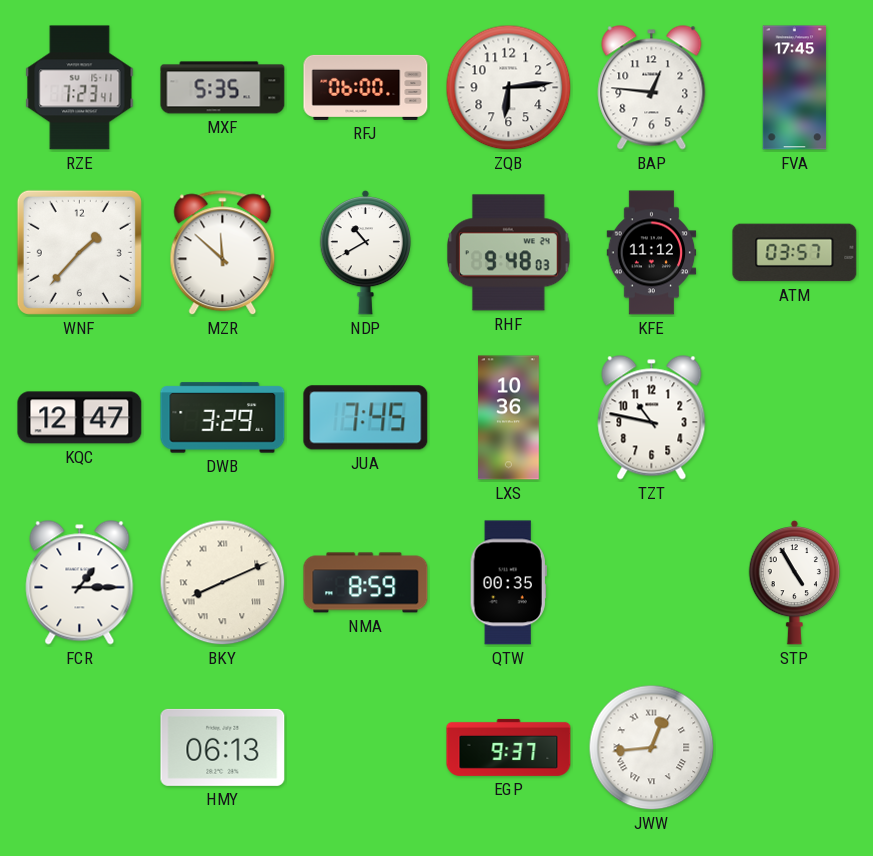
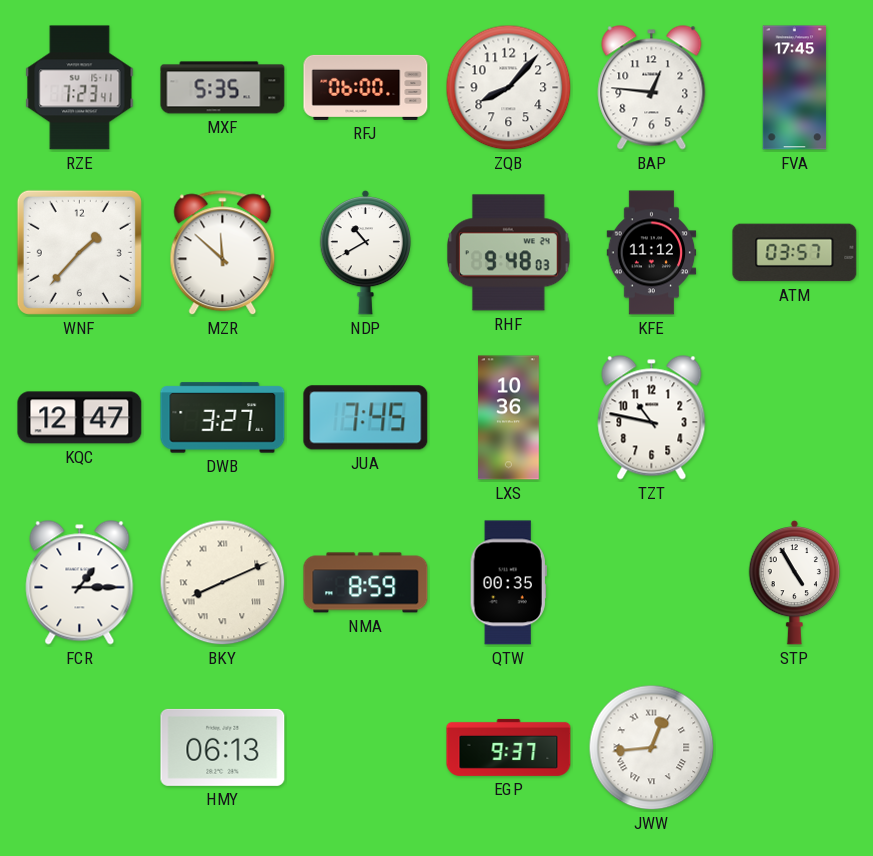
ZQB: 6:14 -> 8:07
DWB: 3:29 -> 3:27
